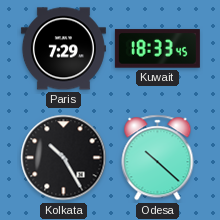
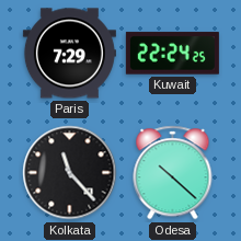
Kuwait: 18:33 -> 22:24
Kolkata: 10:25 -> 11:23
